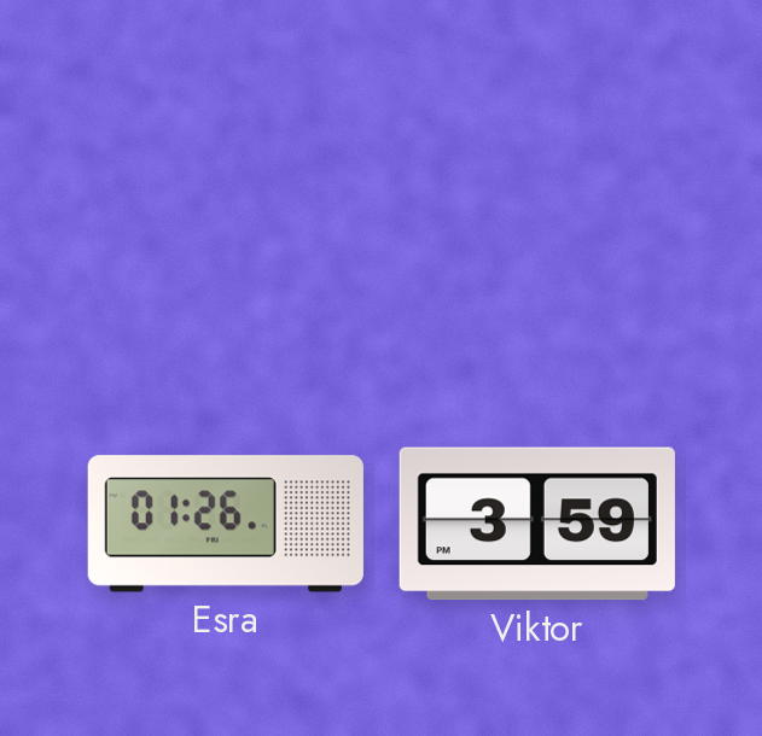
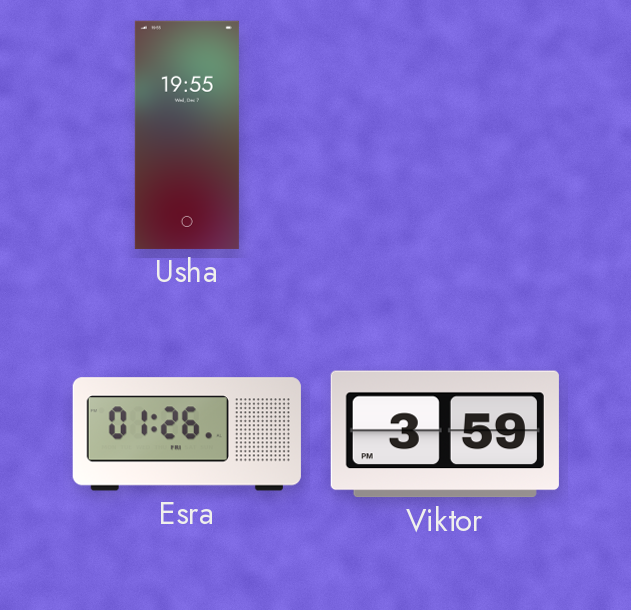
Usha: none -> 19:55
